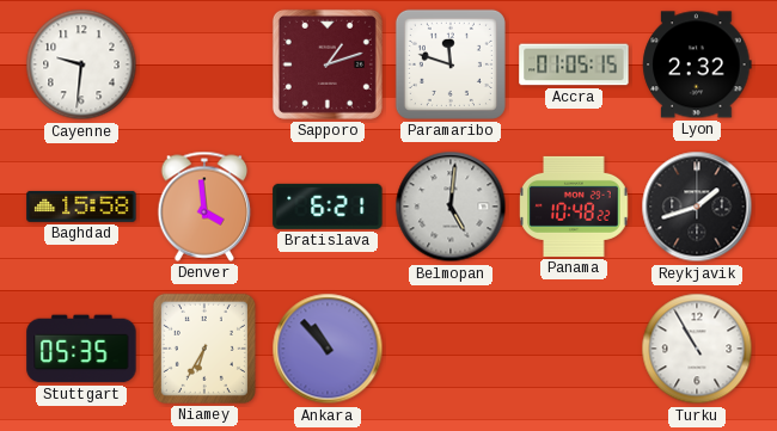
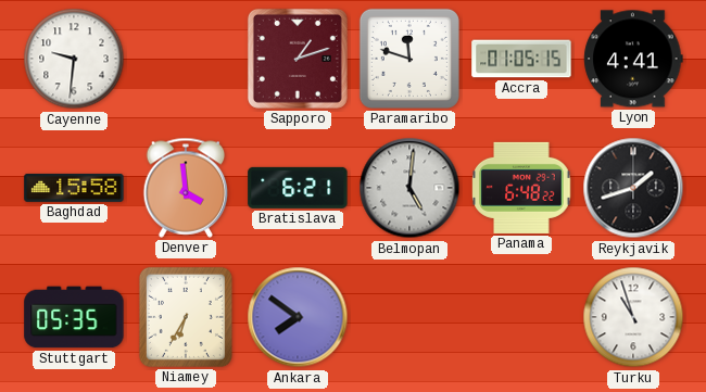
Lyon: 2:32 -> 4:41
Panama: 10:48 -> 6:48
Ankara: 10:53 -> 7:51
Turku: 10:55 -> 10:57
